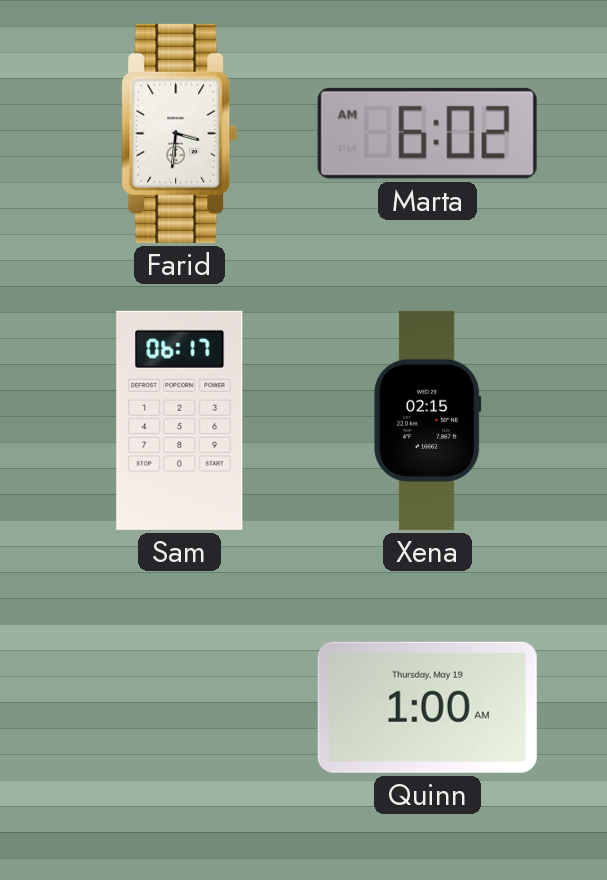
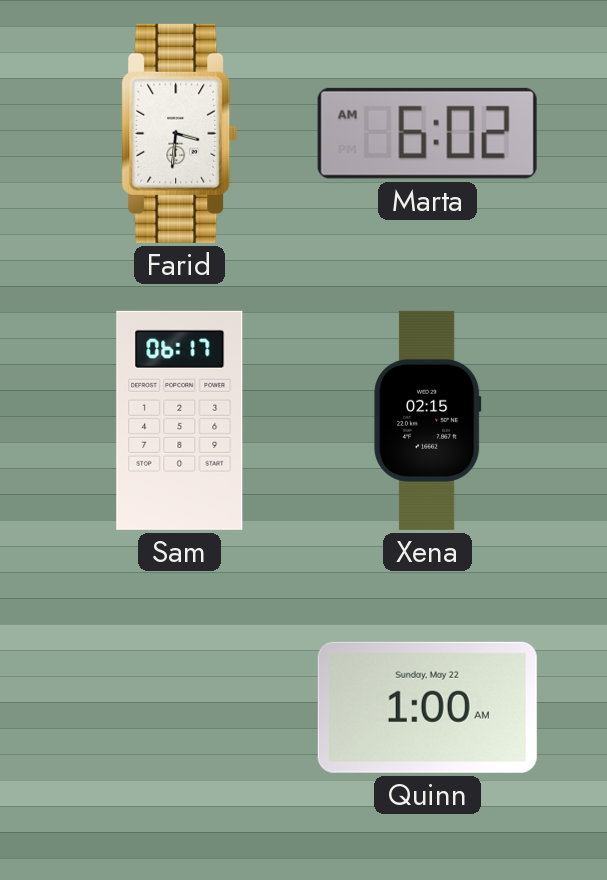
Quinn date: Thursday, May 19 -> Sunday, May 22
